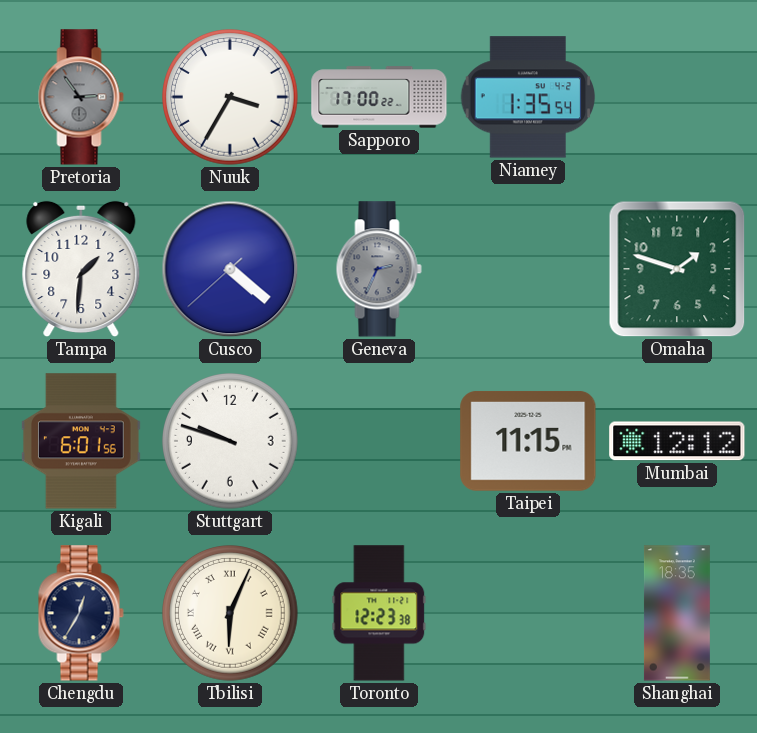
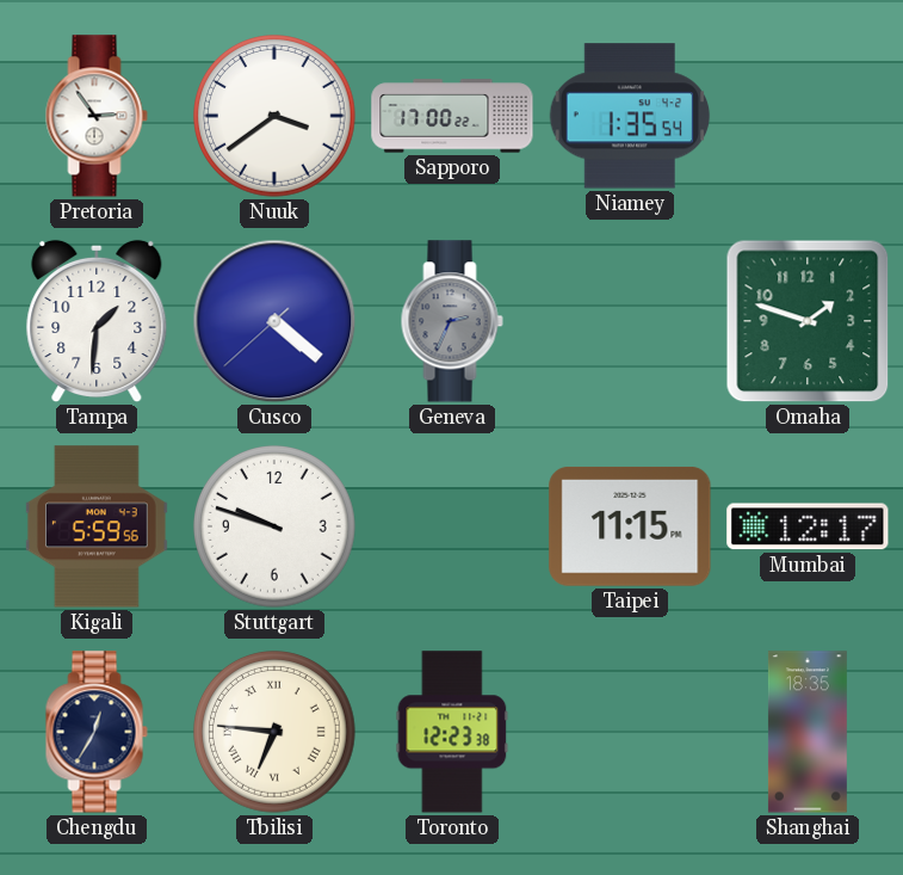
Pretoria dial: grey -> white
Nuuk: 3:35 -> 3:39
Kigali: 6:01 -> 5:59
Mumbai: 12:12 -> 12:17
Tbilisi: 6:04 -> 6:46
